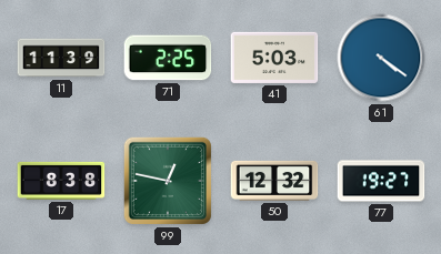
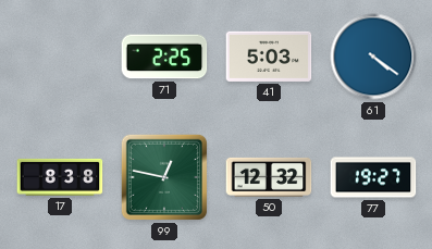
11: 11:39 -> none
